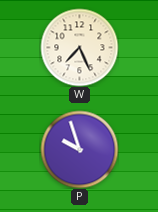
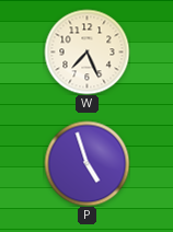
P: 9:57 -> 4:57
